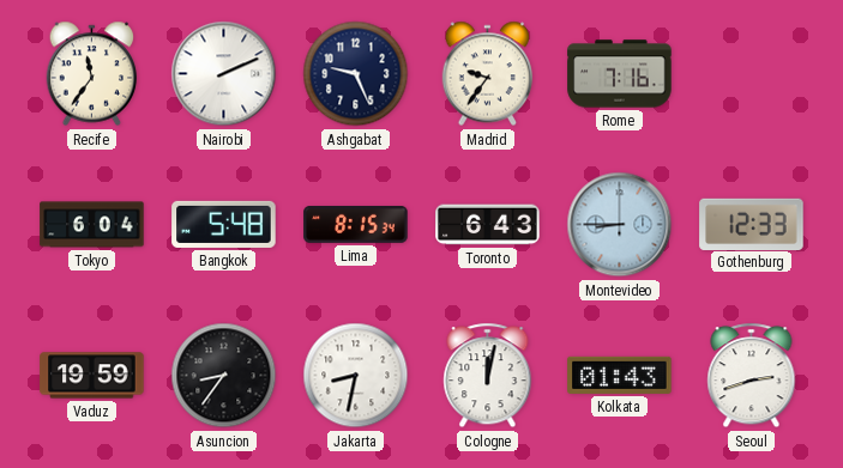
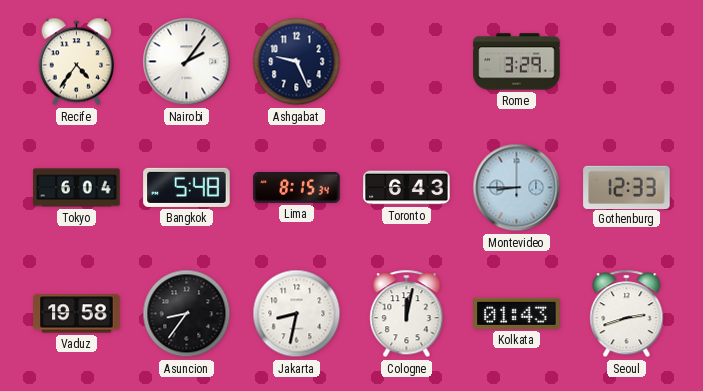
Recife: 11:36 -> 4:36
Nairobi: 2:11 -> 2:06
Madrid: 9:36 -> none
Rome: 7:16 -> 3:29
Vaduz: 19:59 -> 19:58
